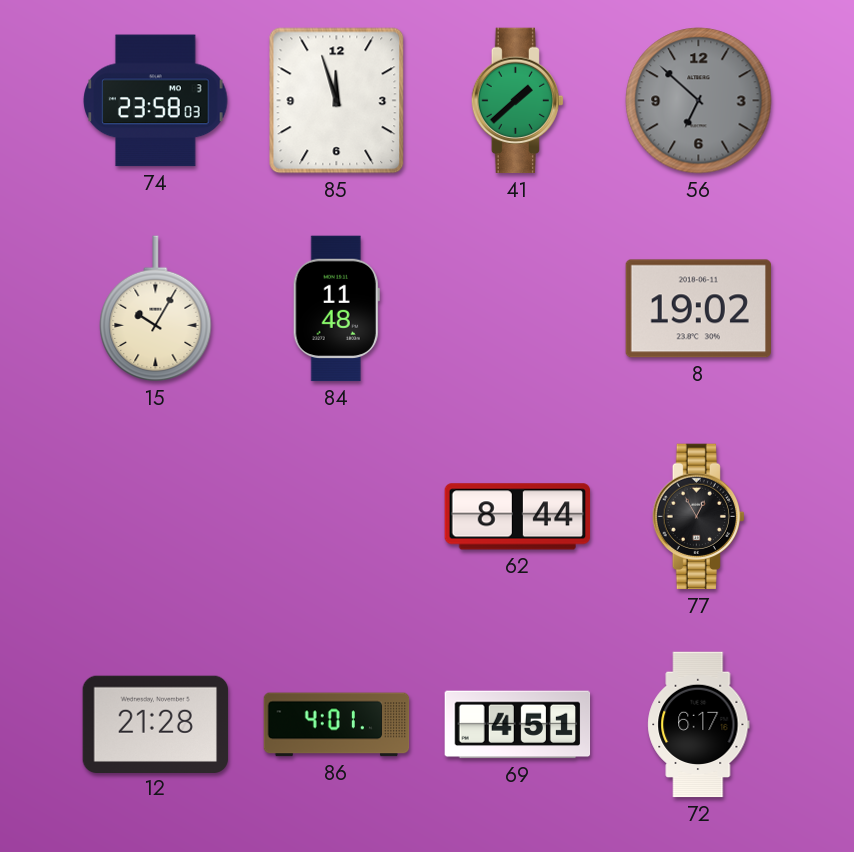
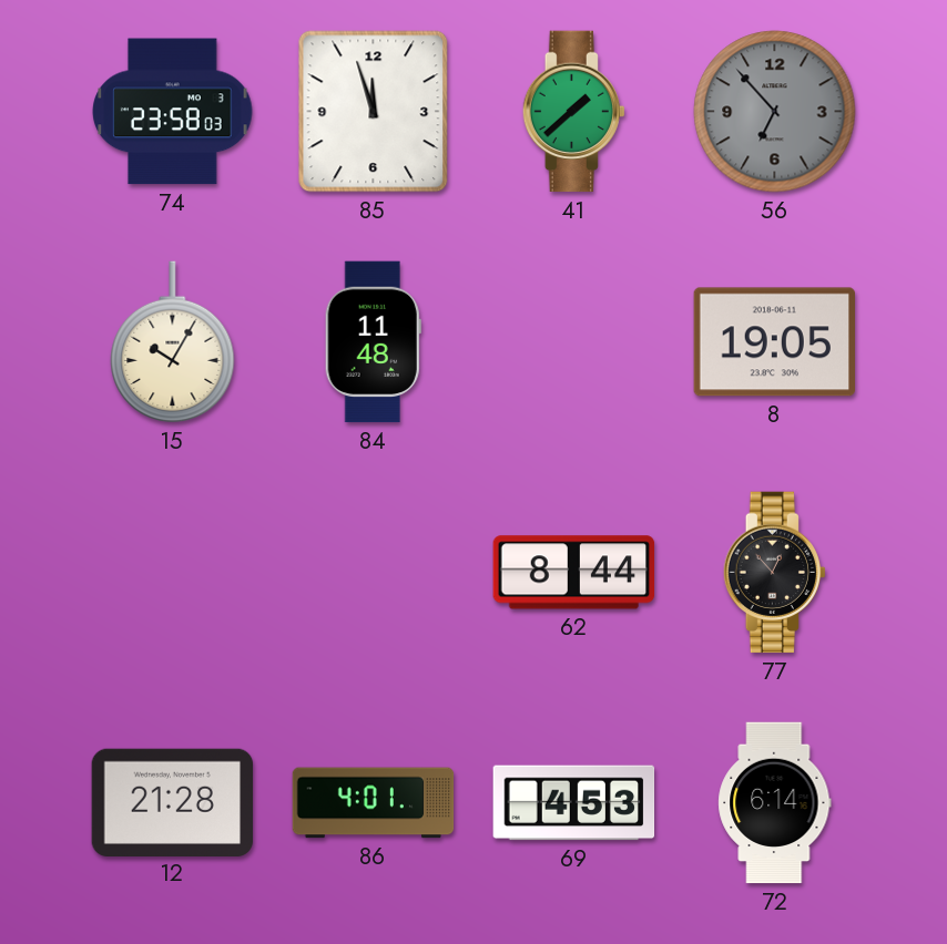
56: 6:52 -> 6:53
8: 19:02 -> 19:05
77: 12:55 -> 12:53
69: 4:51 -> 4:53
72: 6:17 -> 6:14
